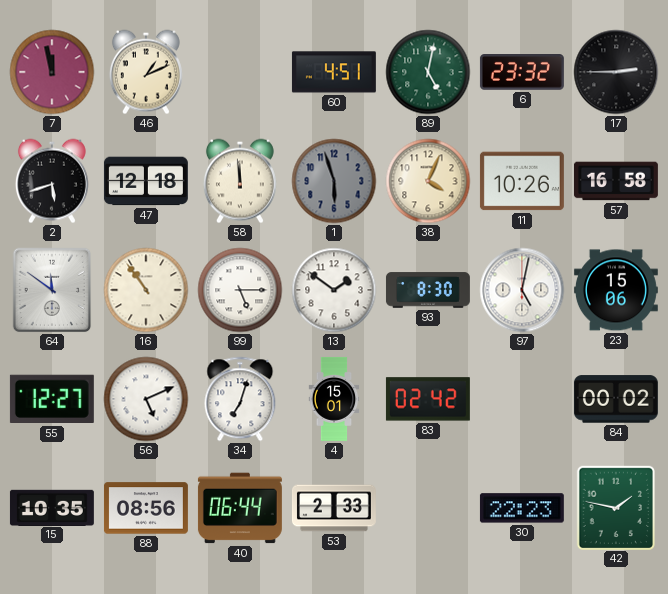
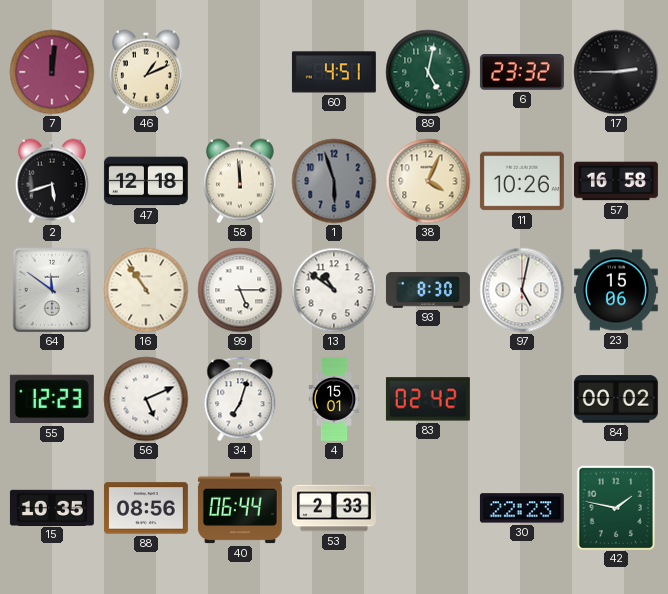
7: 11:58 -> 12:01
13: 1:51 -> 10:51
55: 12:27 -> 12:23
